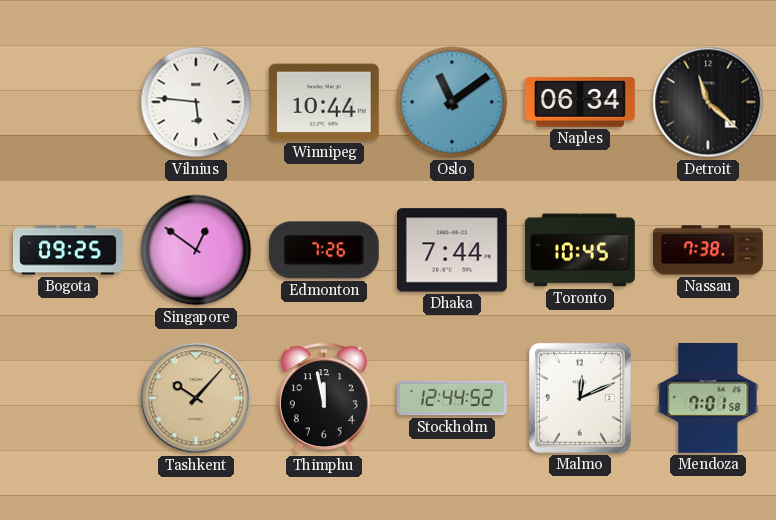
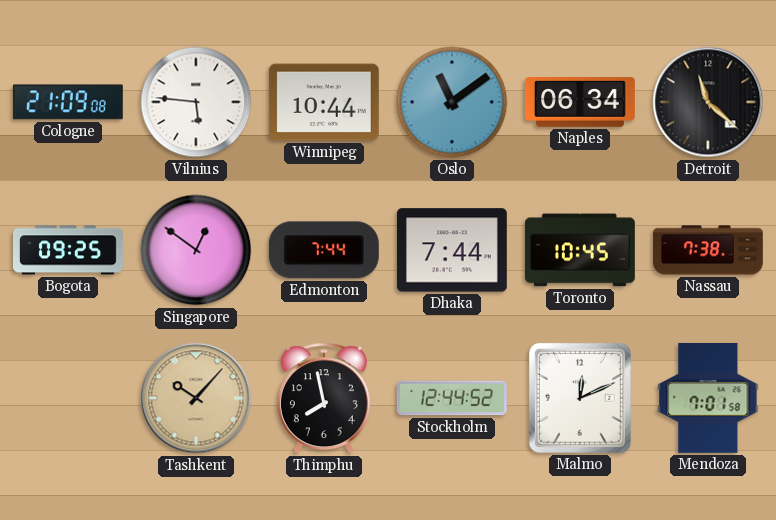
Cologne: none -> 21:09
Edmonton: 7:26 -> 7:44
Thimphu: 11:58 -> 7:58
